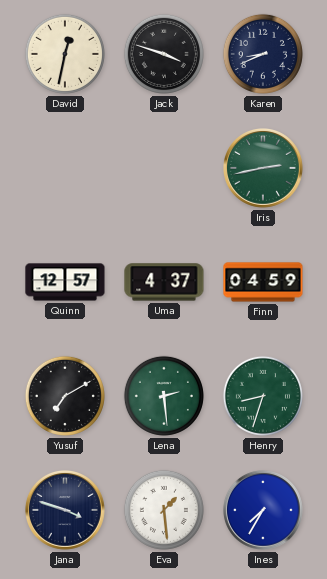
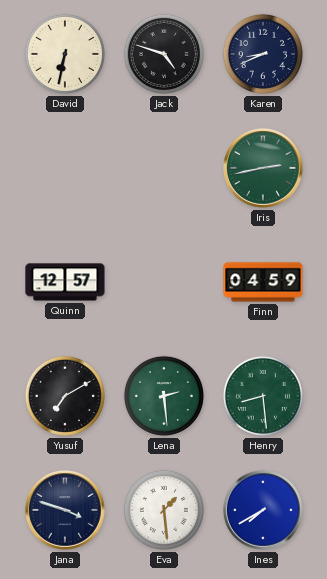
David: 12:32 -> 6:32
Jack: 3:48 -> 4:48
Uma: 4:37 -> none
Henry: 8:33 -> 8:29
Ines: 7:35 -> 7:40
